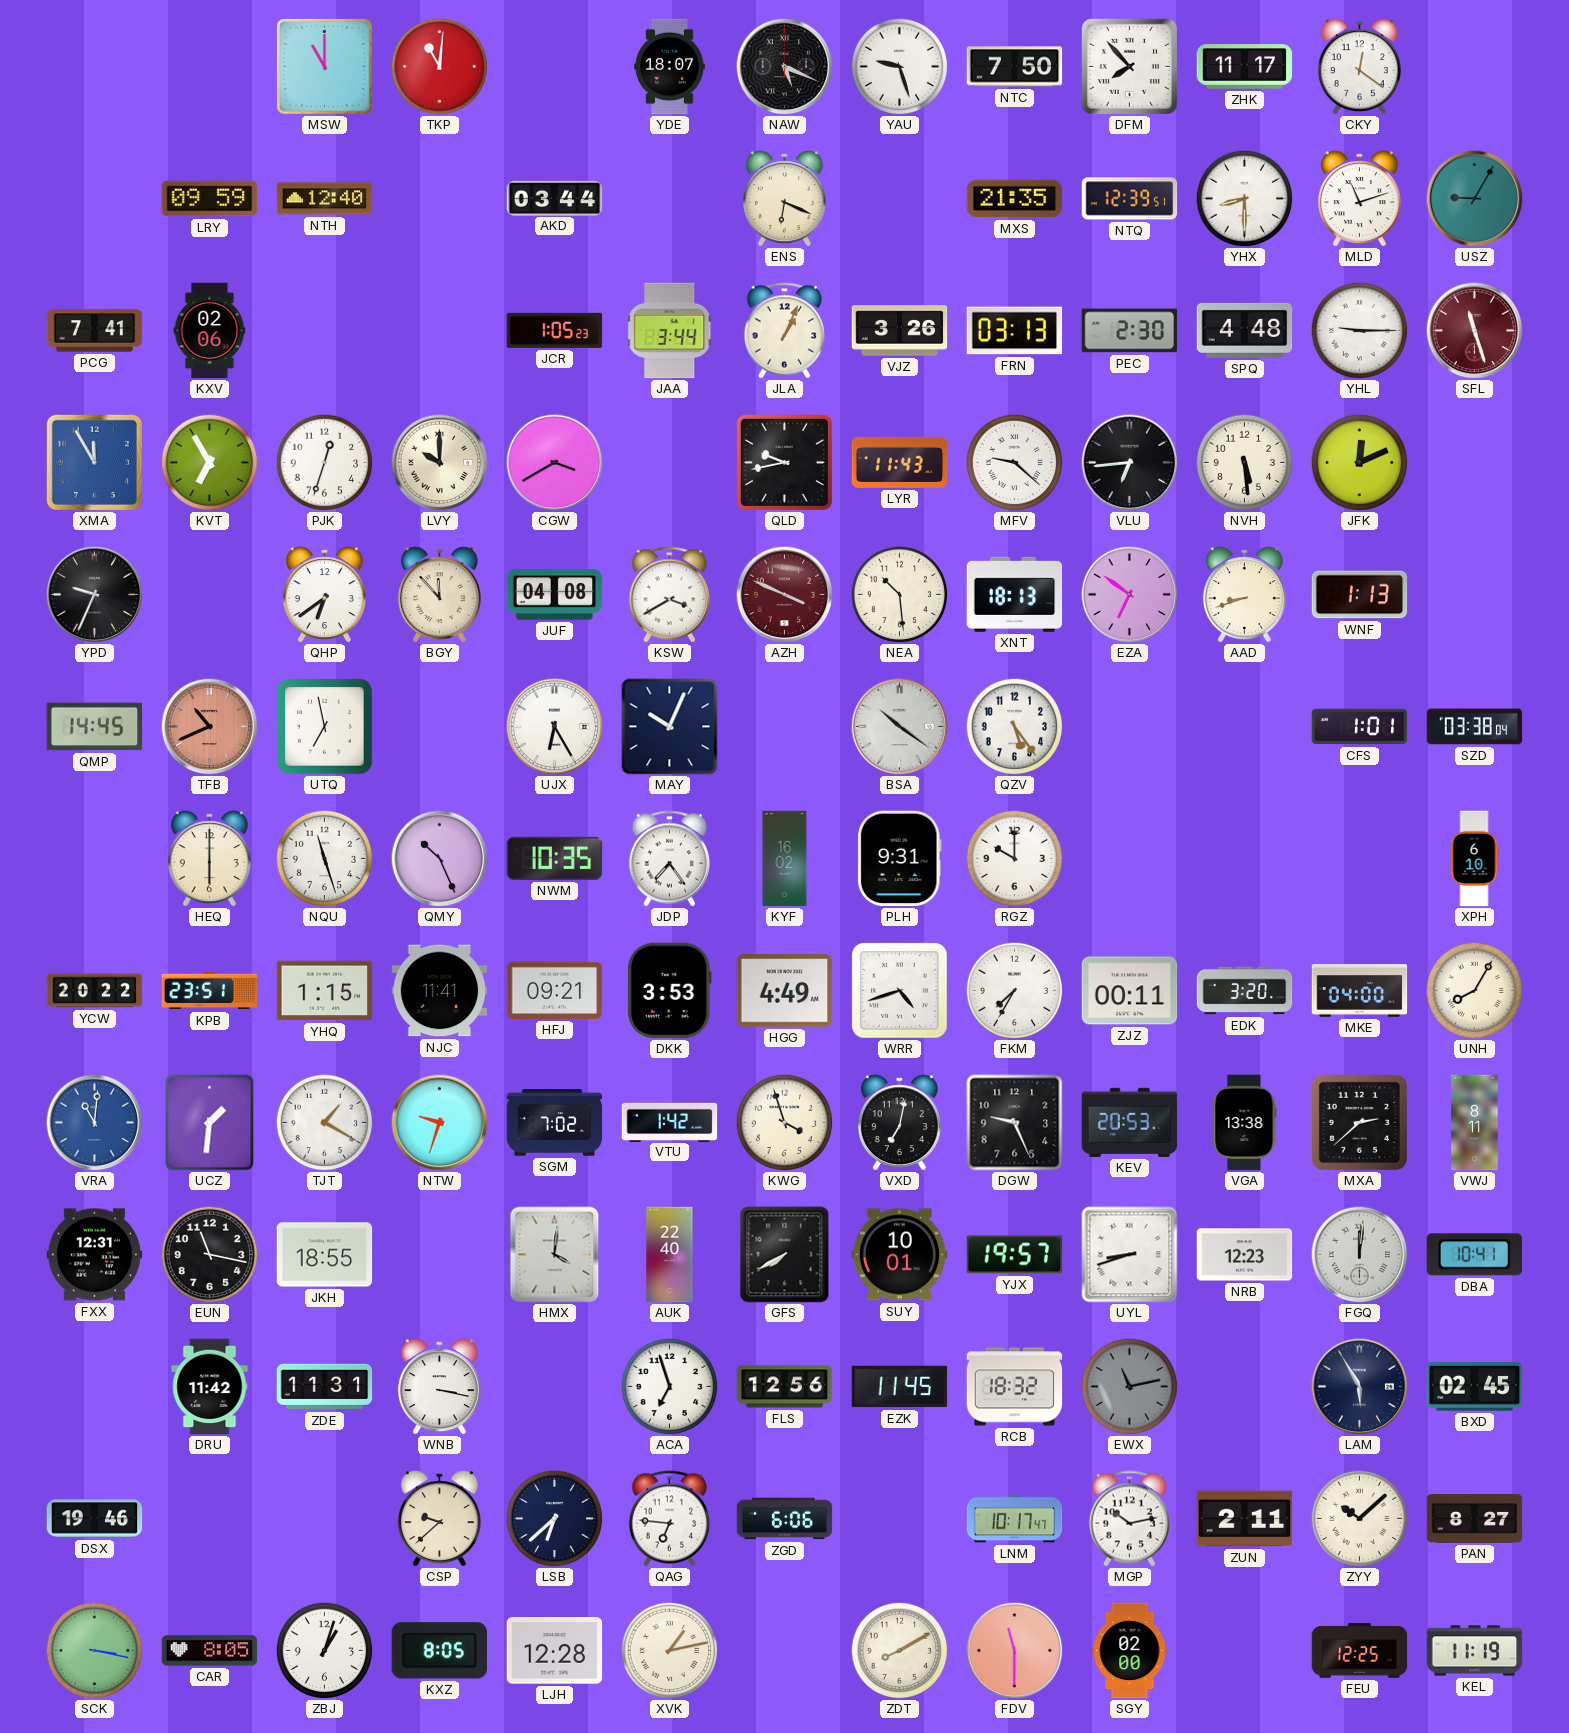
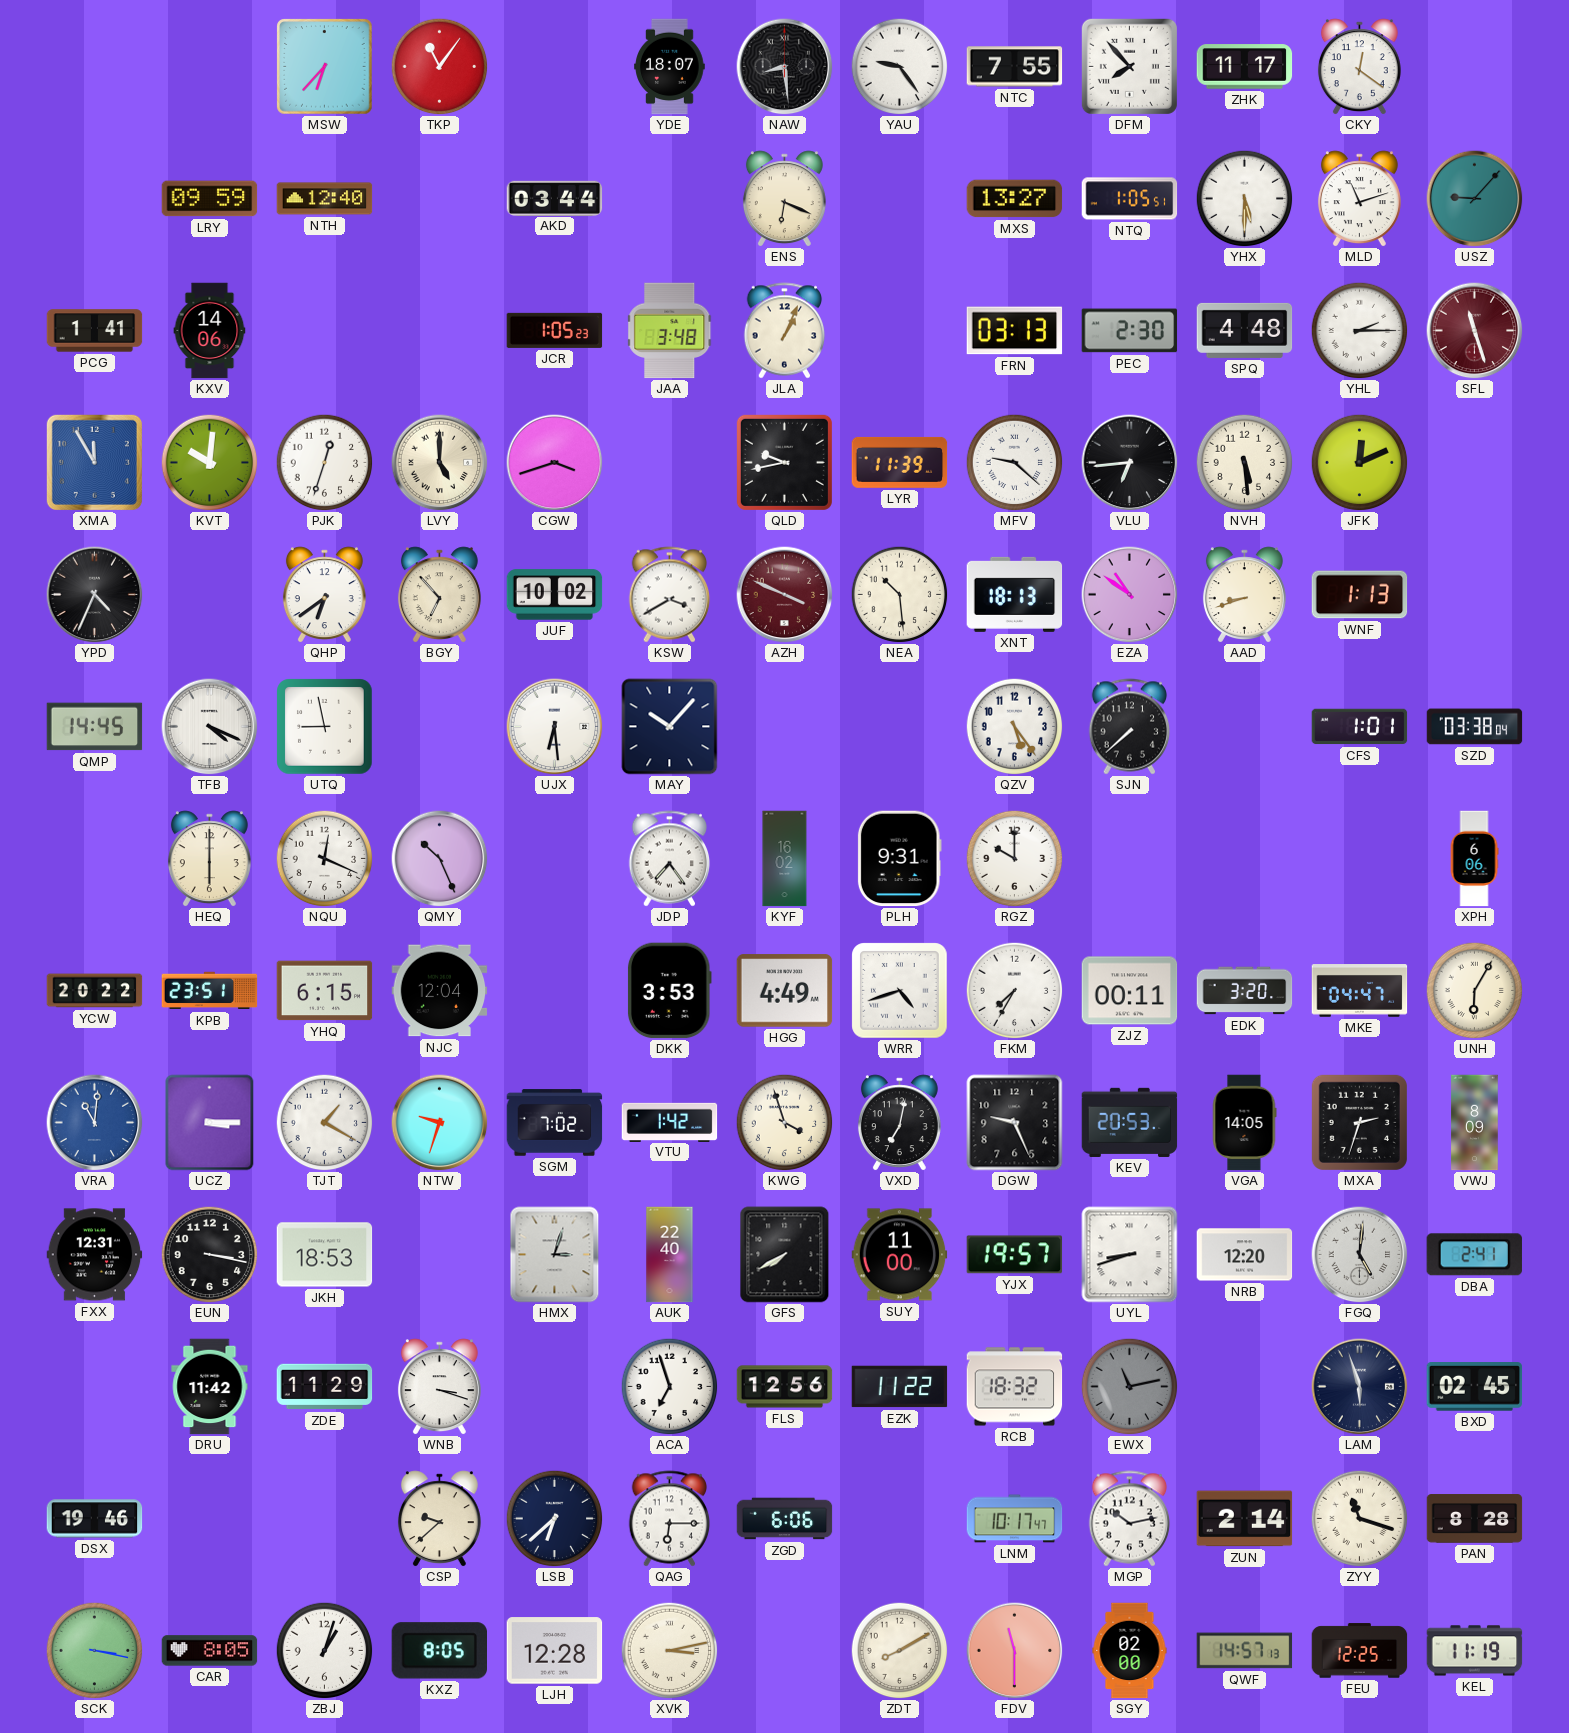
MSW: 11:00 -> 6:37
TKP: 11:01 -> 11:06
NAW: 5:19 -> 8:29
YAU: 9:27 -> 9:24
NTC: 7:50 -> 7:55
MXS: 21:35 -> 13:27
NTQ: 12:39 -> 1:05
YHX: 8:30 -> 5:30
USZ: 9:05 -> 9:07
PCG: 7:41 -> 1:41
KXV: 02:06 -> 14:06
JAA: 3:44 -> 3:48
VJZ: 3:26 -> none
YHL: 9:15 -> 2:15
KVT: 6:55 -> 10:01
LVY: 10:00 -> 5:00
CGW: 3:40 -> 3:42
LYR: 11:43 -> 11:39
YPD: 9:34 -> 4:34
BGY: 11:53 -> 6:53
JUF: 04:08 -> 10:02
EZA: 6:51 -> 10:51
TFB: 10:41 -> 4:19
TFB dial: salmon -> white
UTQ: 6:58 -> 8:58
UJX: 6:25 -> 6:29
MAY: 10:04 -> 10:07
BSA: 10:21 -> none
SJN: none -> 7:38
NQU: 11:27 -> 12:19
NWM: 10:35 -> none
XPH: 6:10 -> 6:06
YHQ: 1:15 -> 6:15
NJC: 11:41 -> 12:04
HFJ: 09:21 -> none
MKE: 04:00 -> 04:47
UNH: 8:05 -> 6:05
UCZ: 1:31 -> 3:15
VGA: 13:38 -> 14:05
MXA: 2:38 -> 2:33
VWJ: 8:11 -> 8:09
EUN: 11:17 -> 3:17
JKH: 18:55 -> 18:53
HMX: 4:01 -> 3:03
SUY: 10:01 -> 11:00
NRB: 12:23 -> 12:20
FGQ: 12:01 -> 5:01
DBA: 10:41 -> 2:41
ZDE: 11:31 -> 11:29
WNB: 3:17 -> 3:18
EZK: 11:45 -> 11:22
LAM: 5:55 -> 5:57
QAG: 6:46 -> 6:15
ZUN: 2:11 -> 2:14
ZYY: 10:08 -> 11:18
PAN: 8:27 -> 8:28
XVK: 1:13 -> 3:13
QWF: none -> 14:57
